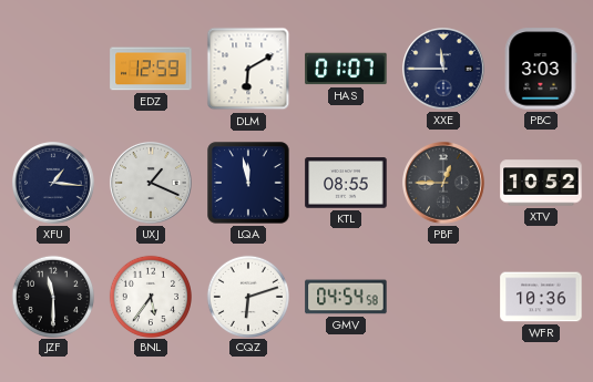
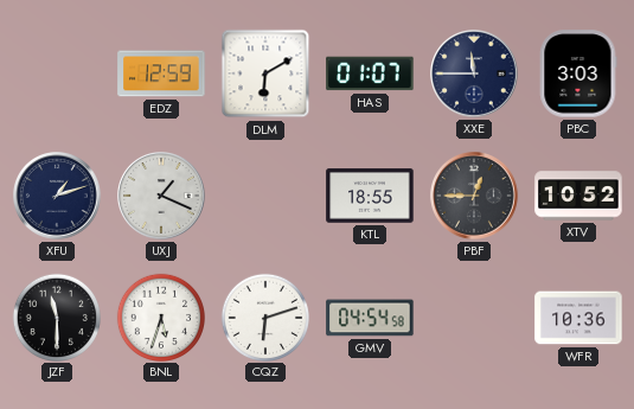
XFU: 1:16 -> 1:12
LQA: 11:58 -> none
KTL: 08:55 -> 18:55
BNL: 5:36 -> 5:33
